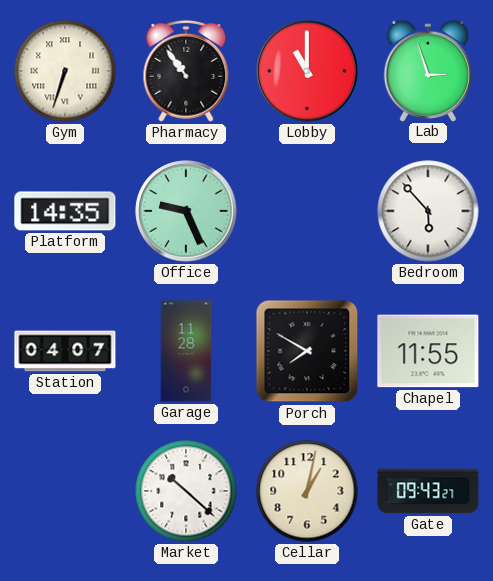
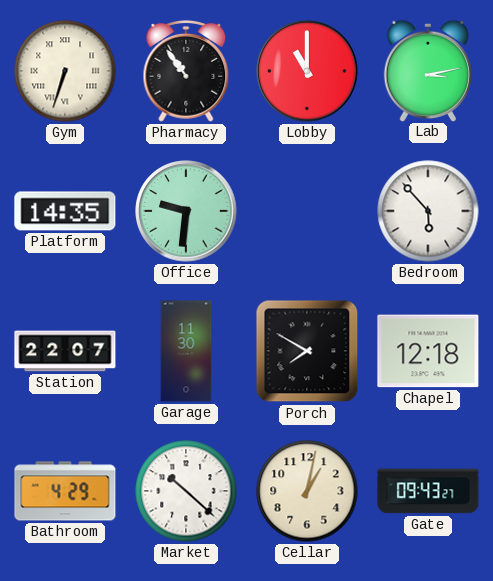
Lab: 2:57 -> 3:13
Office: 9:26 -> 9:31
Station: 04:07 -> 22:07
Garage: 11:28 -> 11:30
Chapel: 11:55 -> 12:18
Bathroom: none -> 4:29
